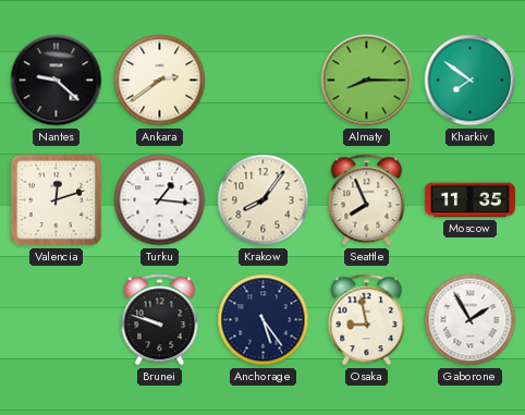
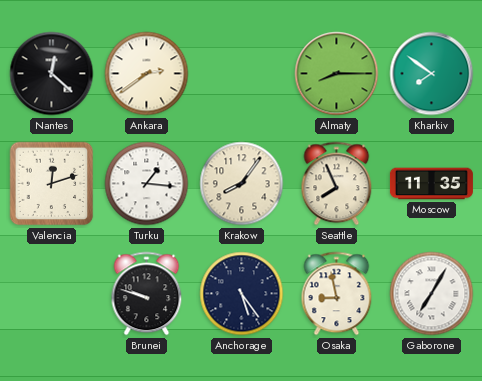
Nantes: 9:22 -> 12:22
Gaborone: 1:55 -> 7:05
